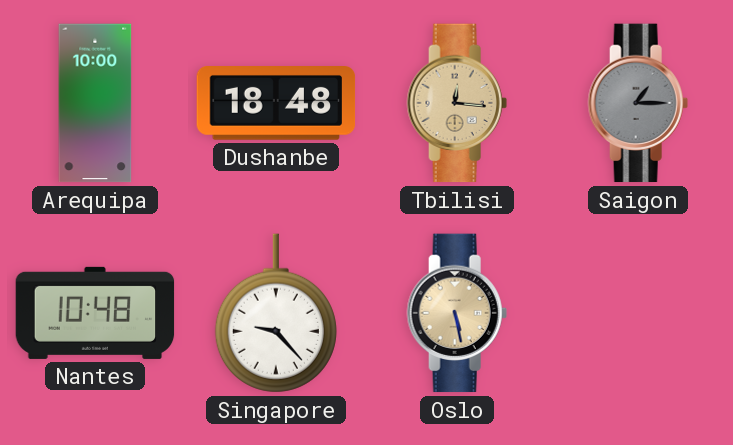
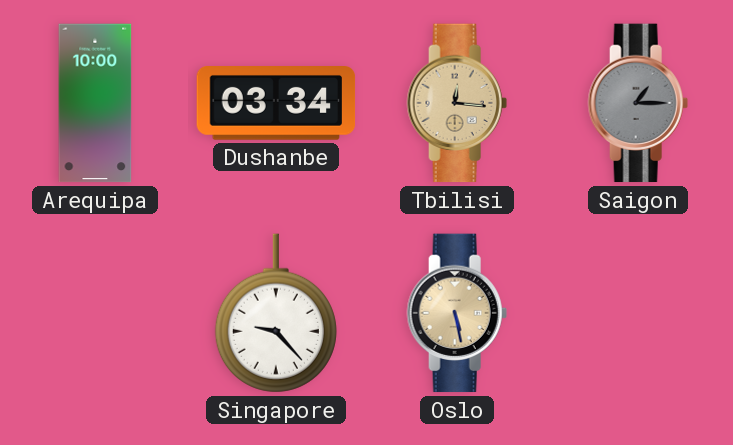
Dushanbe: 18:48 -> 03:34
Nantes: 10:48 -> none
